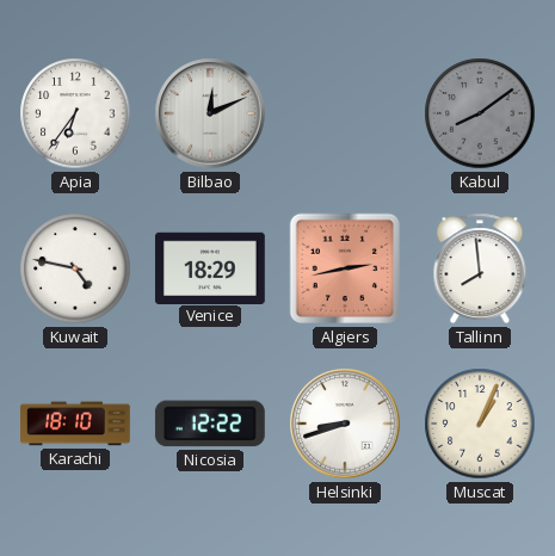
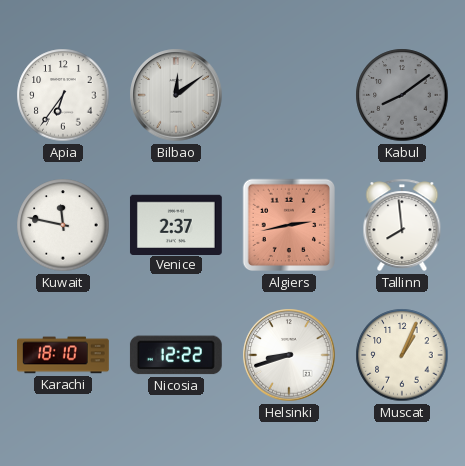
Bilbao: 12:11 -> 12:09
Kuwait: 4:47 -> 11:47
Venice: 18:29 -> 2:37
